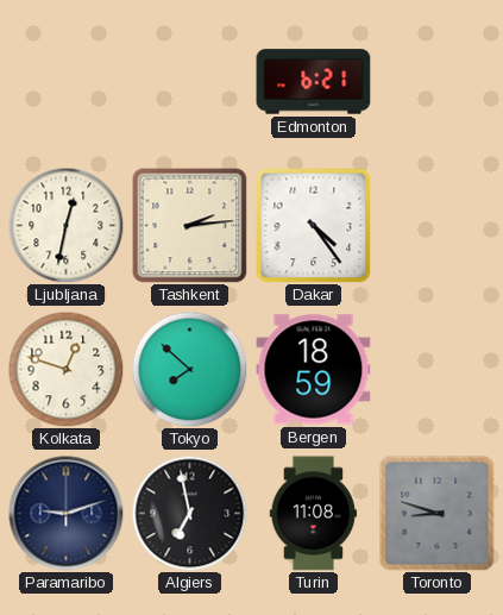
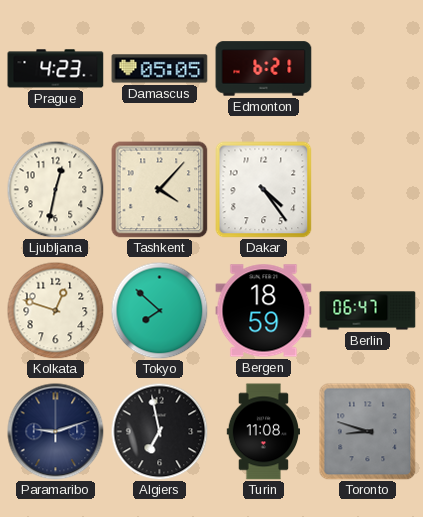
Prague: none -> 4:23
Damascus: none -> 05:05
Tashkent: 2:14 -> 4:07
Berlin: none -> 06:47
